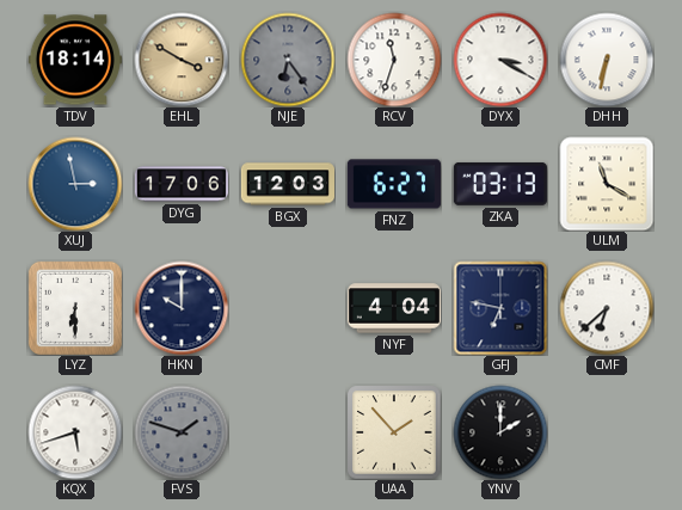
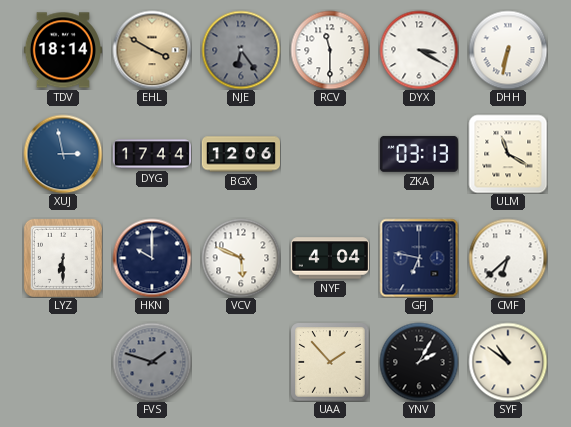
RCV: 11:33 -> 11:30
DYG: 17:06 -> 17:44
BGX: 12:03 -> 12:06
FNZ: 6:27 -> none
VCV: none -> 5:49
KQX: 5:42 -> none
YNV: 2:00 -> 2:05
SYF: none -> 10:51
